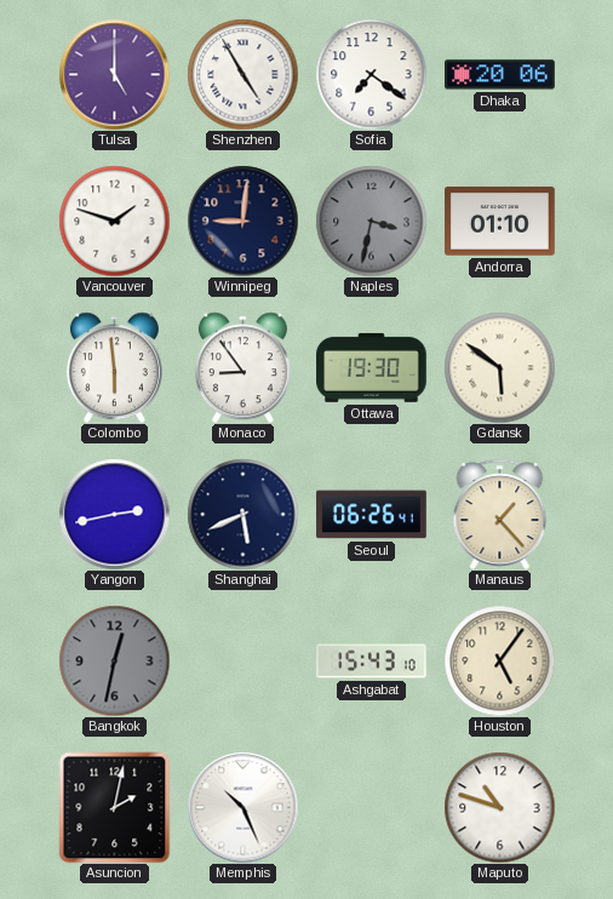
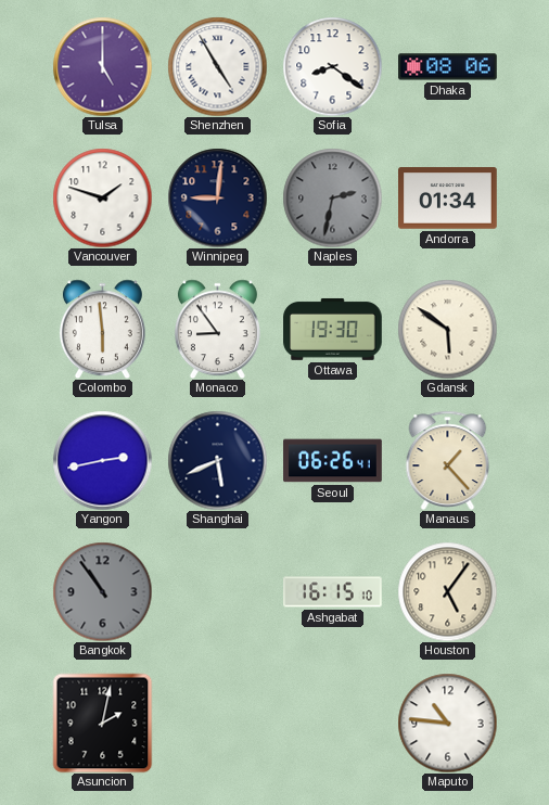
Sofia: 7:21 -> 8:21
Dhaka: 20:06 -> 08:06
Naples: 3:32 -> 2:32
Andorra: 01:10 -> 01:34
Bangkok: 12:32 -> 10:54
Ashgabat: 15:43 -> 16:15
Memphis: 10:26 -> none
Maputo: 10:48 -> 10:46
